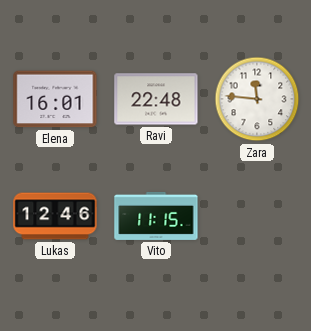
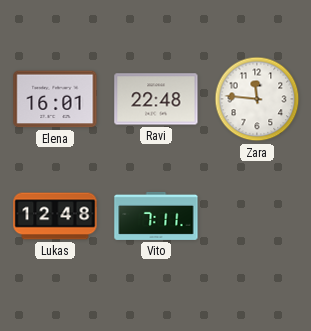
Lukas: 12:46 -> 12:48
Vito: 11:15 -> 7:11
